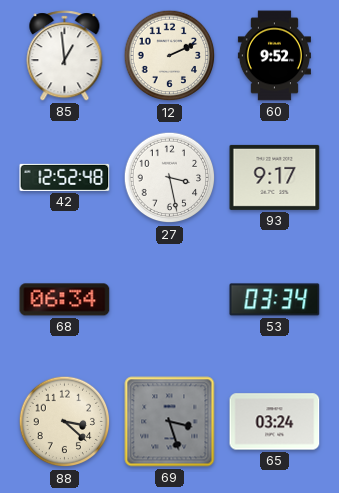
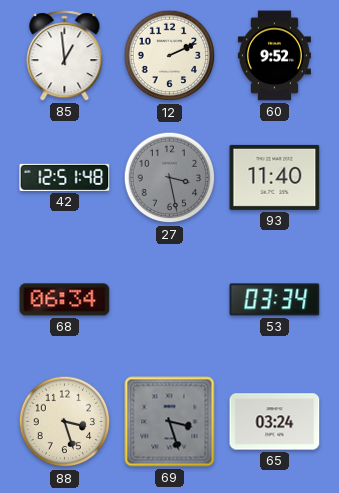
42: 12:52 -> 12:51
27 dial: white -> grey
93: 9:17 -> 11:40
88: 3:22 -> 3:27
